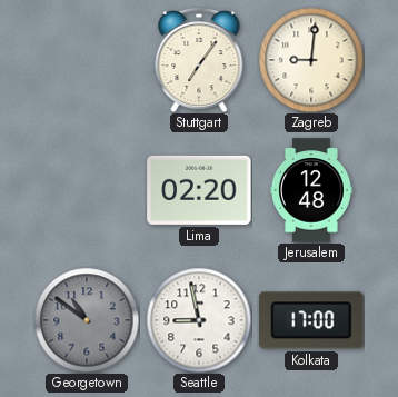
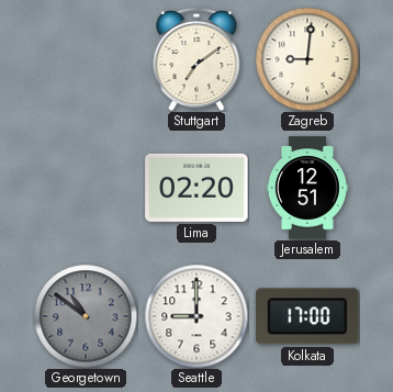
Stuttgart: 7:06 -> 7:09
Jerusalem: 12:48 -> 12:51
Seattle: 8:58 -> 9:00
